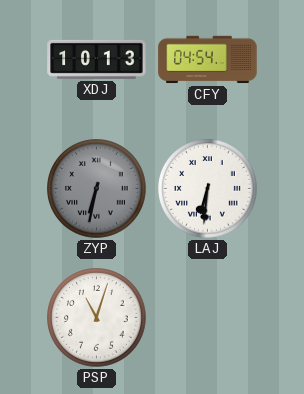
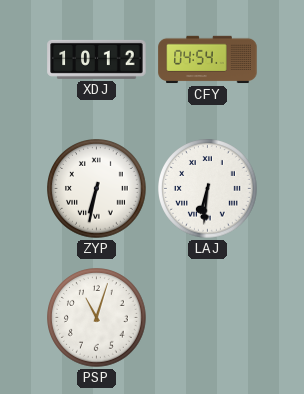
XDJ: 10:13 -> 10:12
ZYP dial: grey -> white
